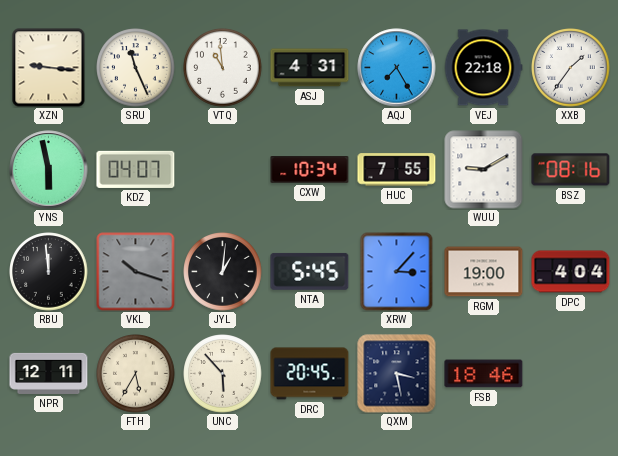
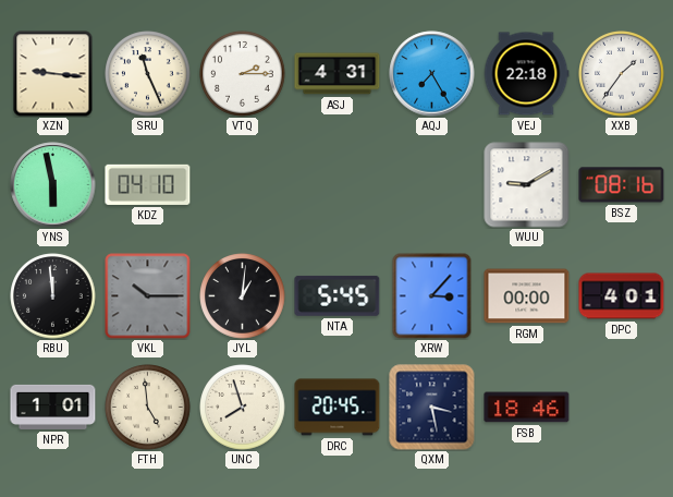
VTQ: 10:59 -> 2:15
KDZ: 04:07 -> 04:10
CXW: 10:34 -> none
HUC: 7:55 -> none
VKL: 10:18 -> 10:15
RGM: 19:00 -> 00:00
DPC: 4:04 -> 4:01
NPR: 12:11 -> 1:01
FTH: 5:35 -> 4:59
UNC: 5:53 -> 7:57
